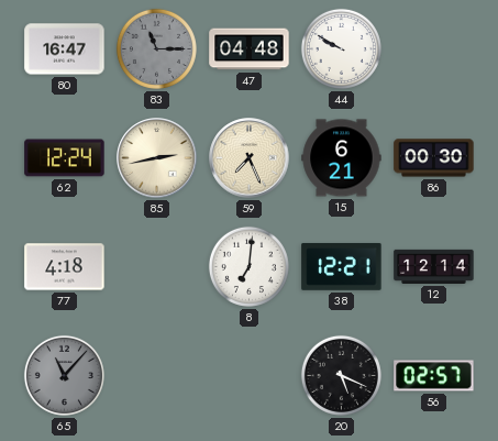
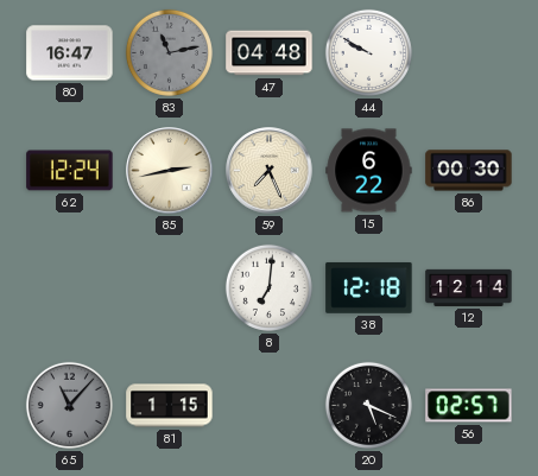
83: 11:15 -> 11:13
15: 6:21 -> 6:22
77: 4:18 -> none
38: 12:21 -> 12:18
81: none -> 1:15
